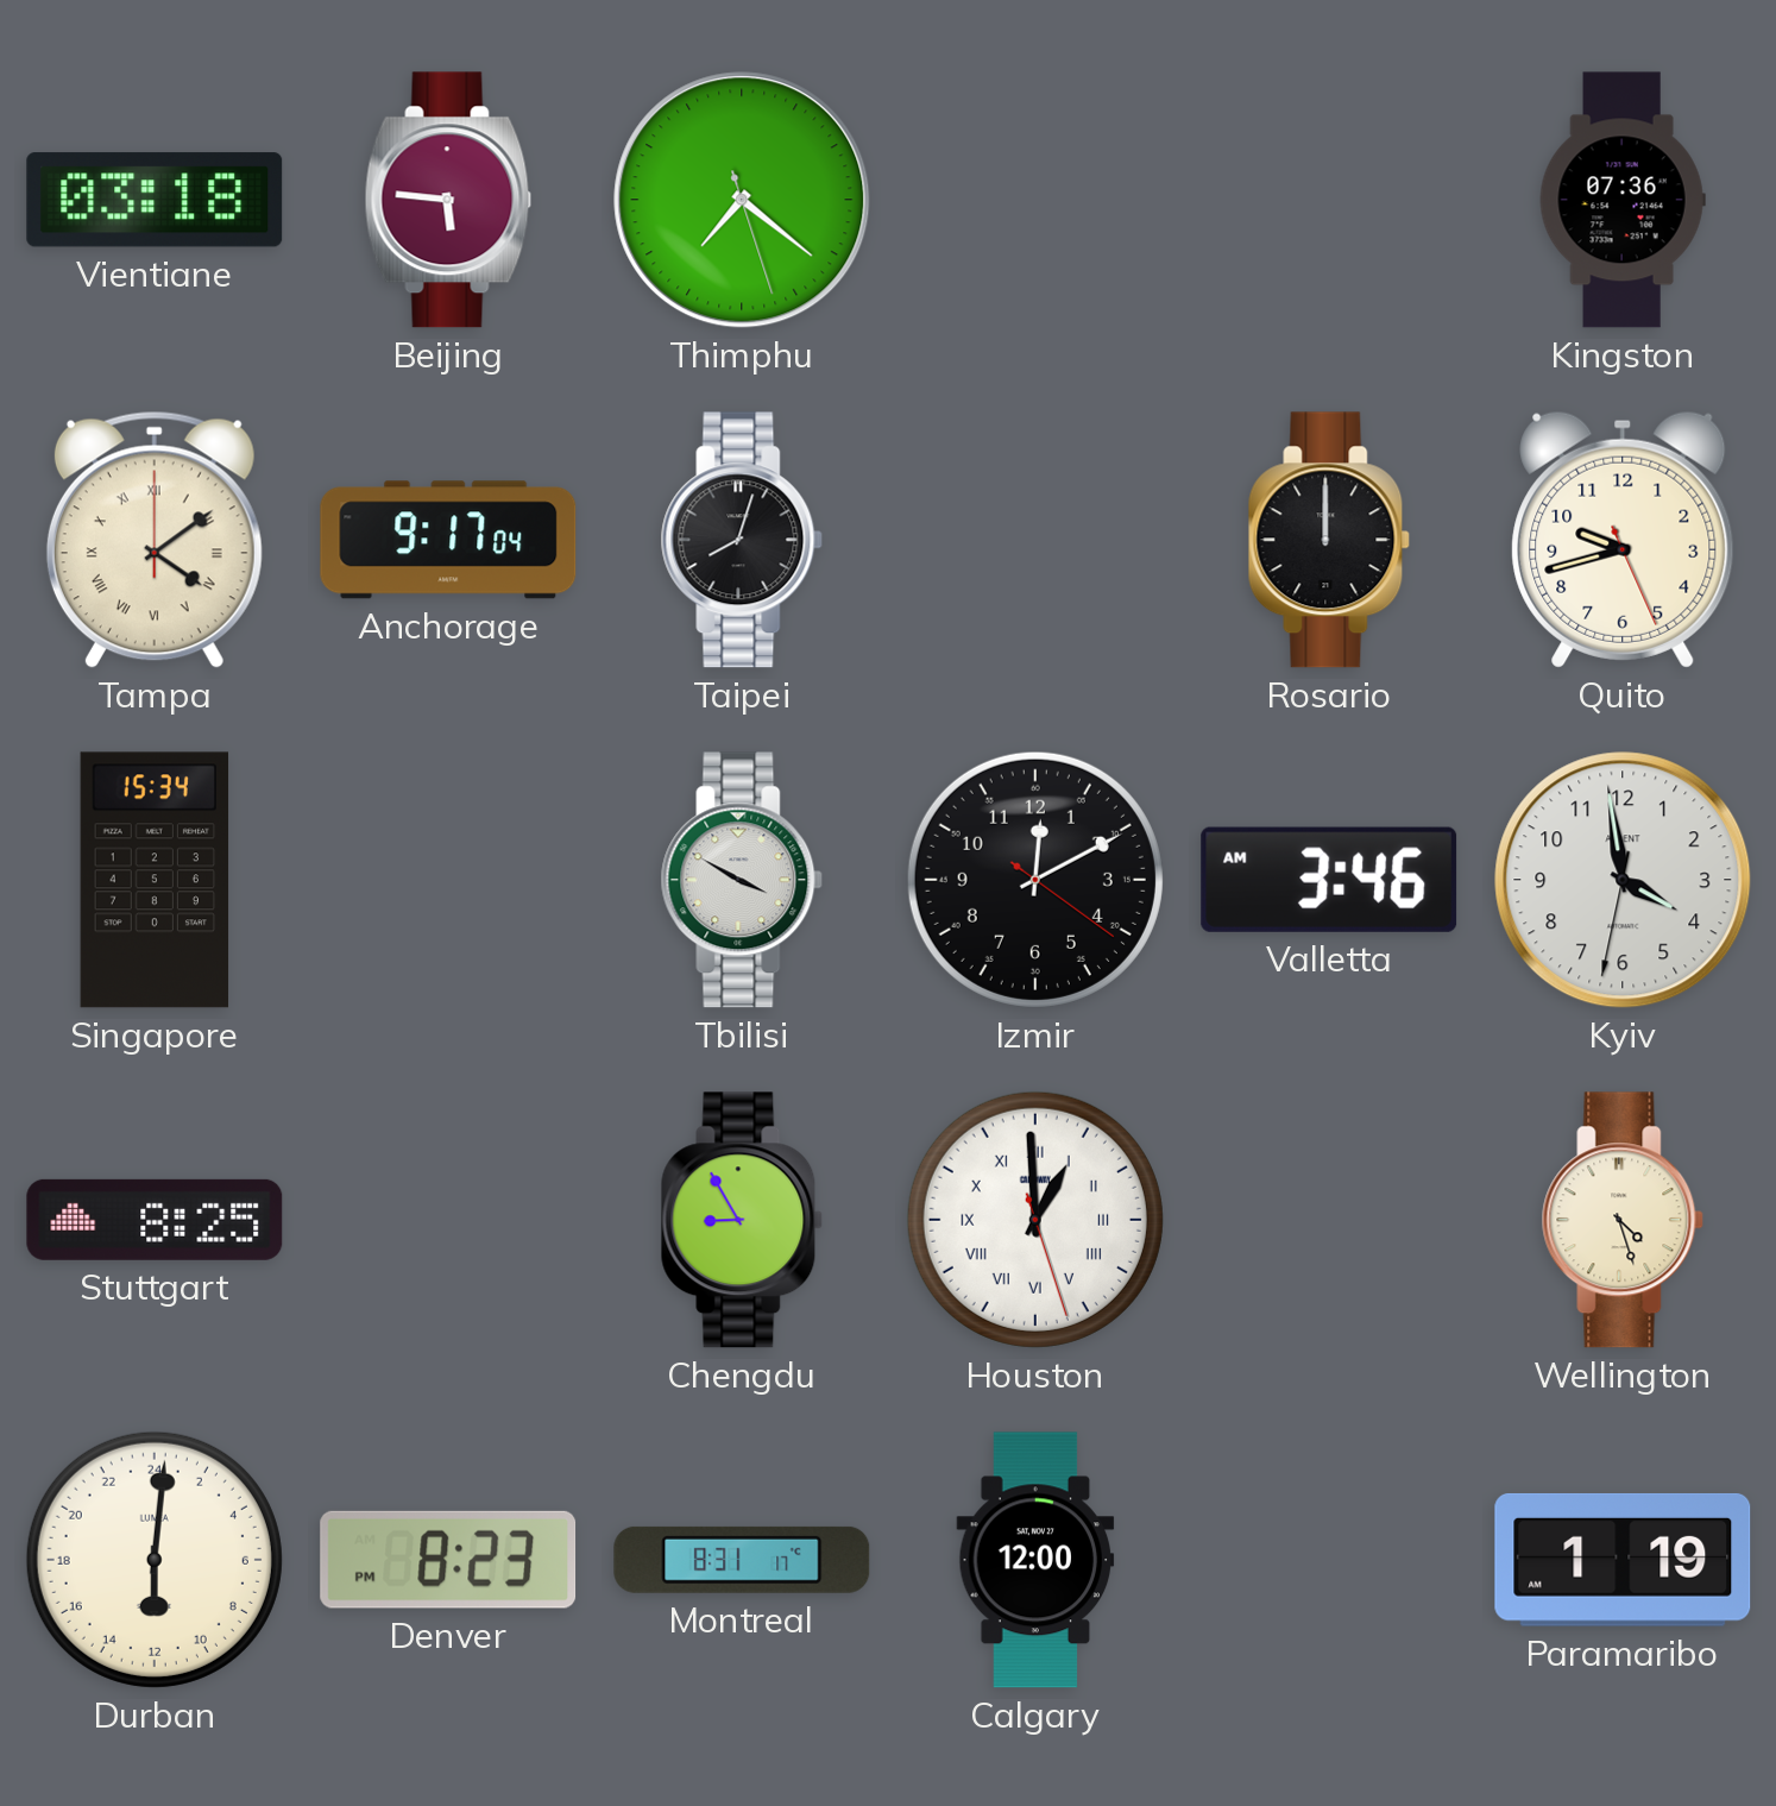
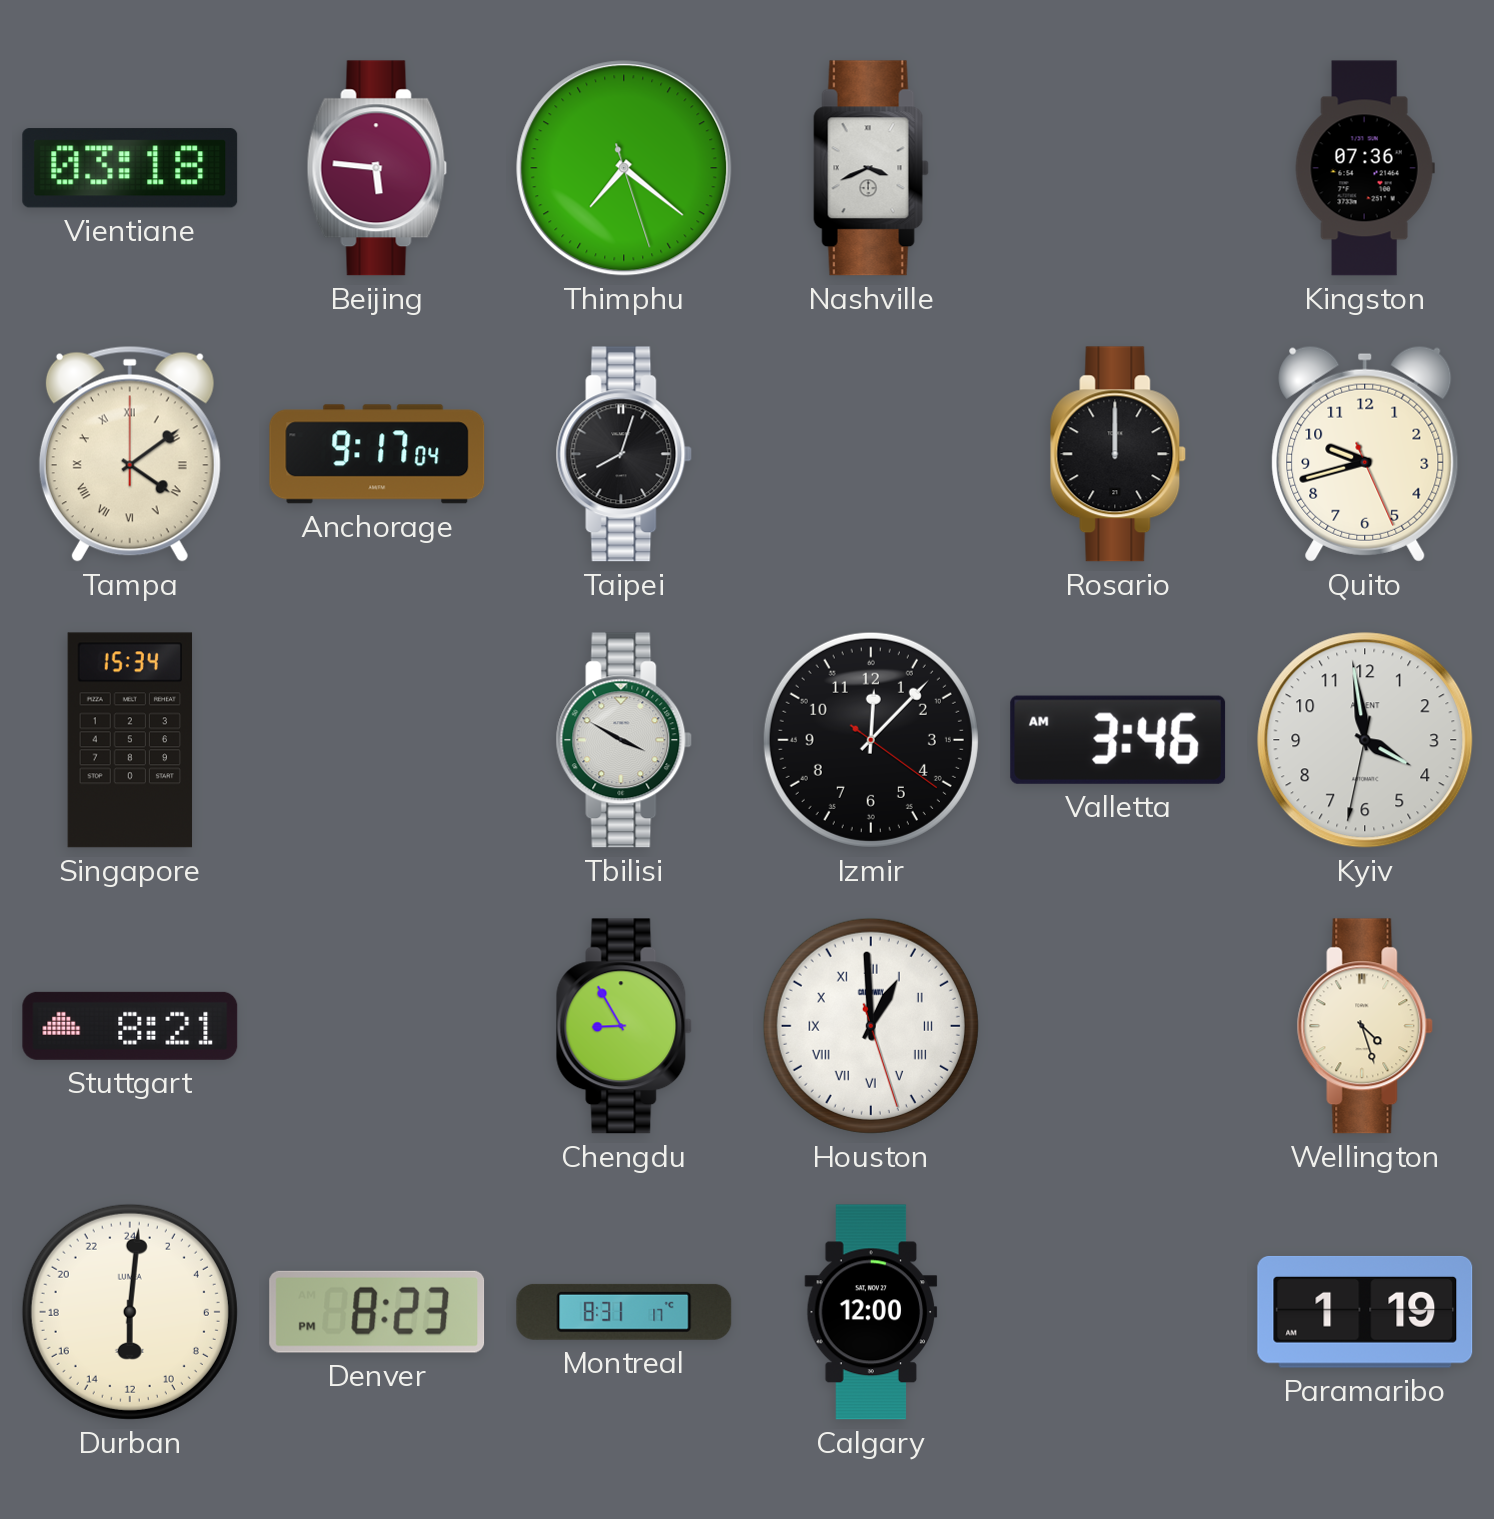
Nashville: none -> 3:41
Izmir: 12:10 -> 12:07
Stuttgart: 8:25 -> 8:21
